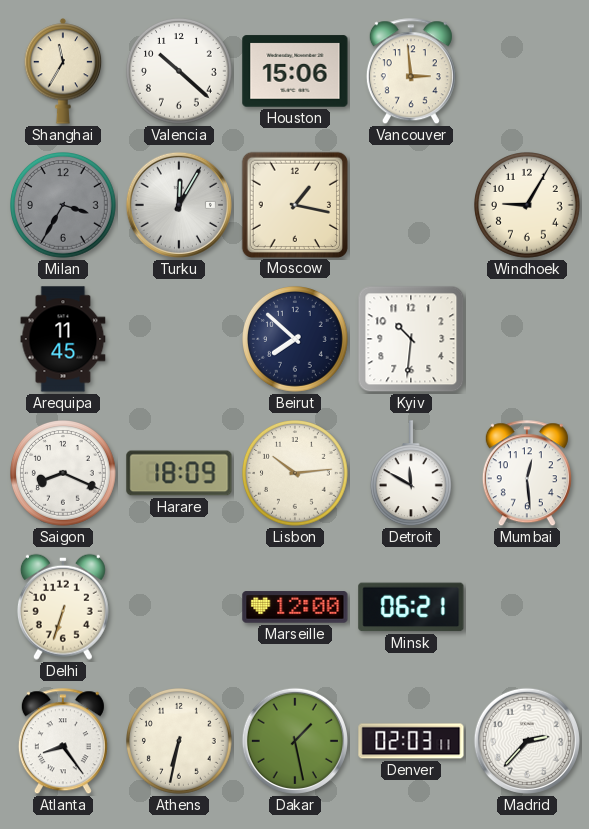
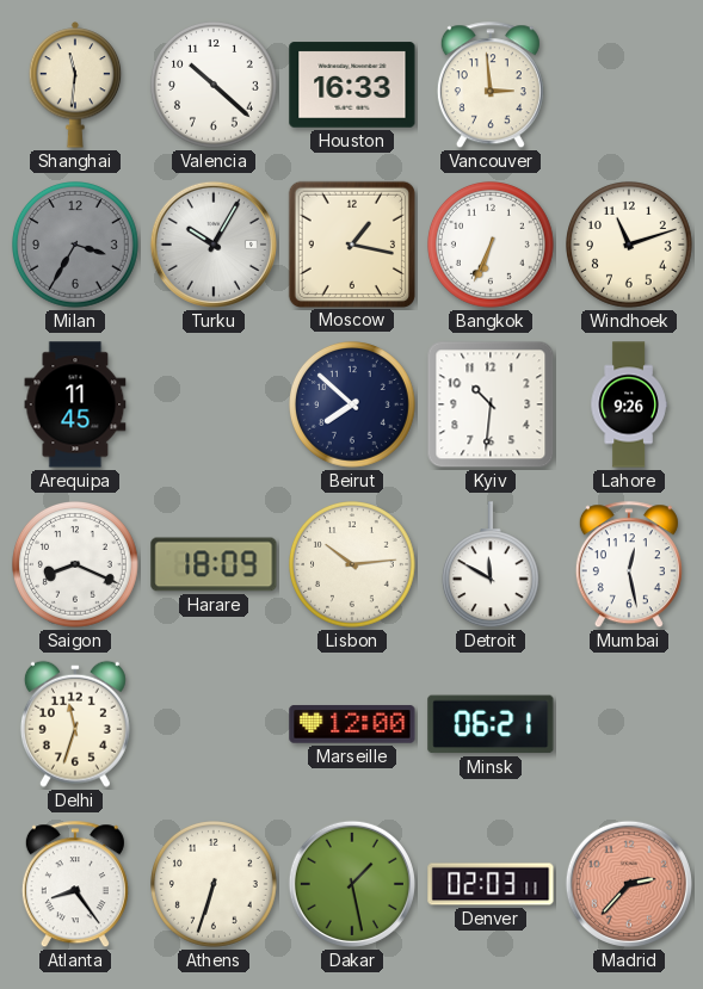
Shanghai: 11:35 -> 11:31
Houston: 15:06 -> 16:33
Turku: 12:05 -> 10:05
Bangkok: none -> 6:34
Windhoek: 9:05 -> 11:12
Lahore: none -> 9:26
Mumbai: 12:29 -> 12:28
Delhi: 6:33 -> 11:33
Athens: 6:32 -> 6:33
Madrid dial: white -> salmon
